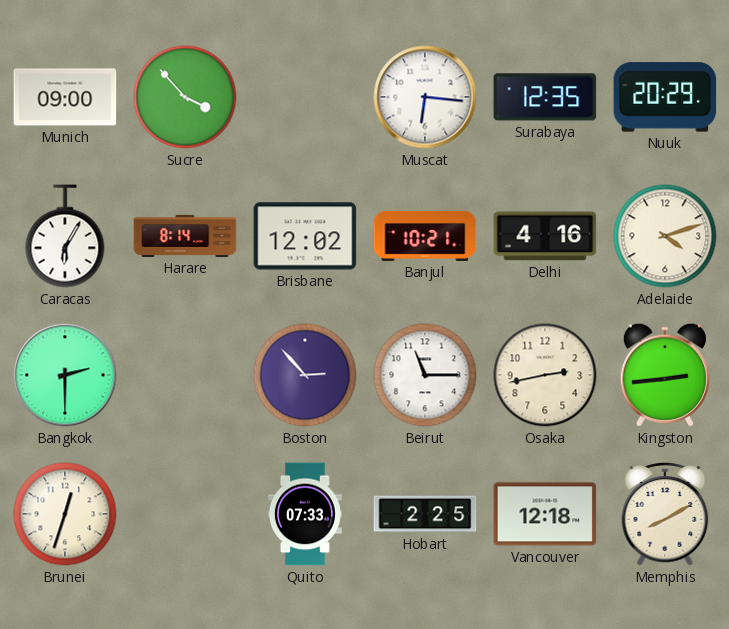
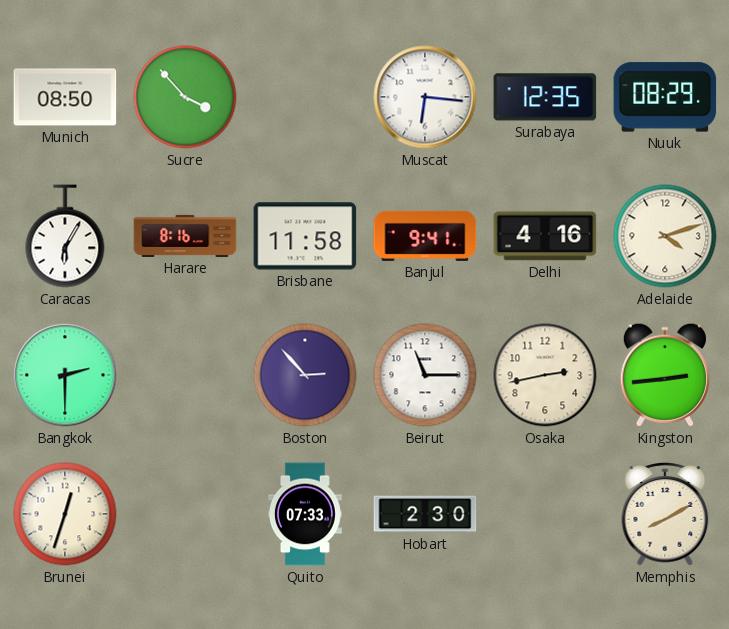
Munich: 09:00 -> 08:50
Nuuk: 20:29 -> 08:29
Harare: 8:14 -> 8:16
Brisbane: 12:02 -> 11:58
Banjul: 10:21 -> 9:41
Hobart: 2:25 -> 2:30
Vancouver: 12:18 -> none
